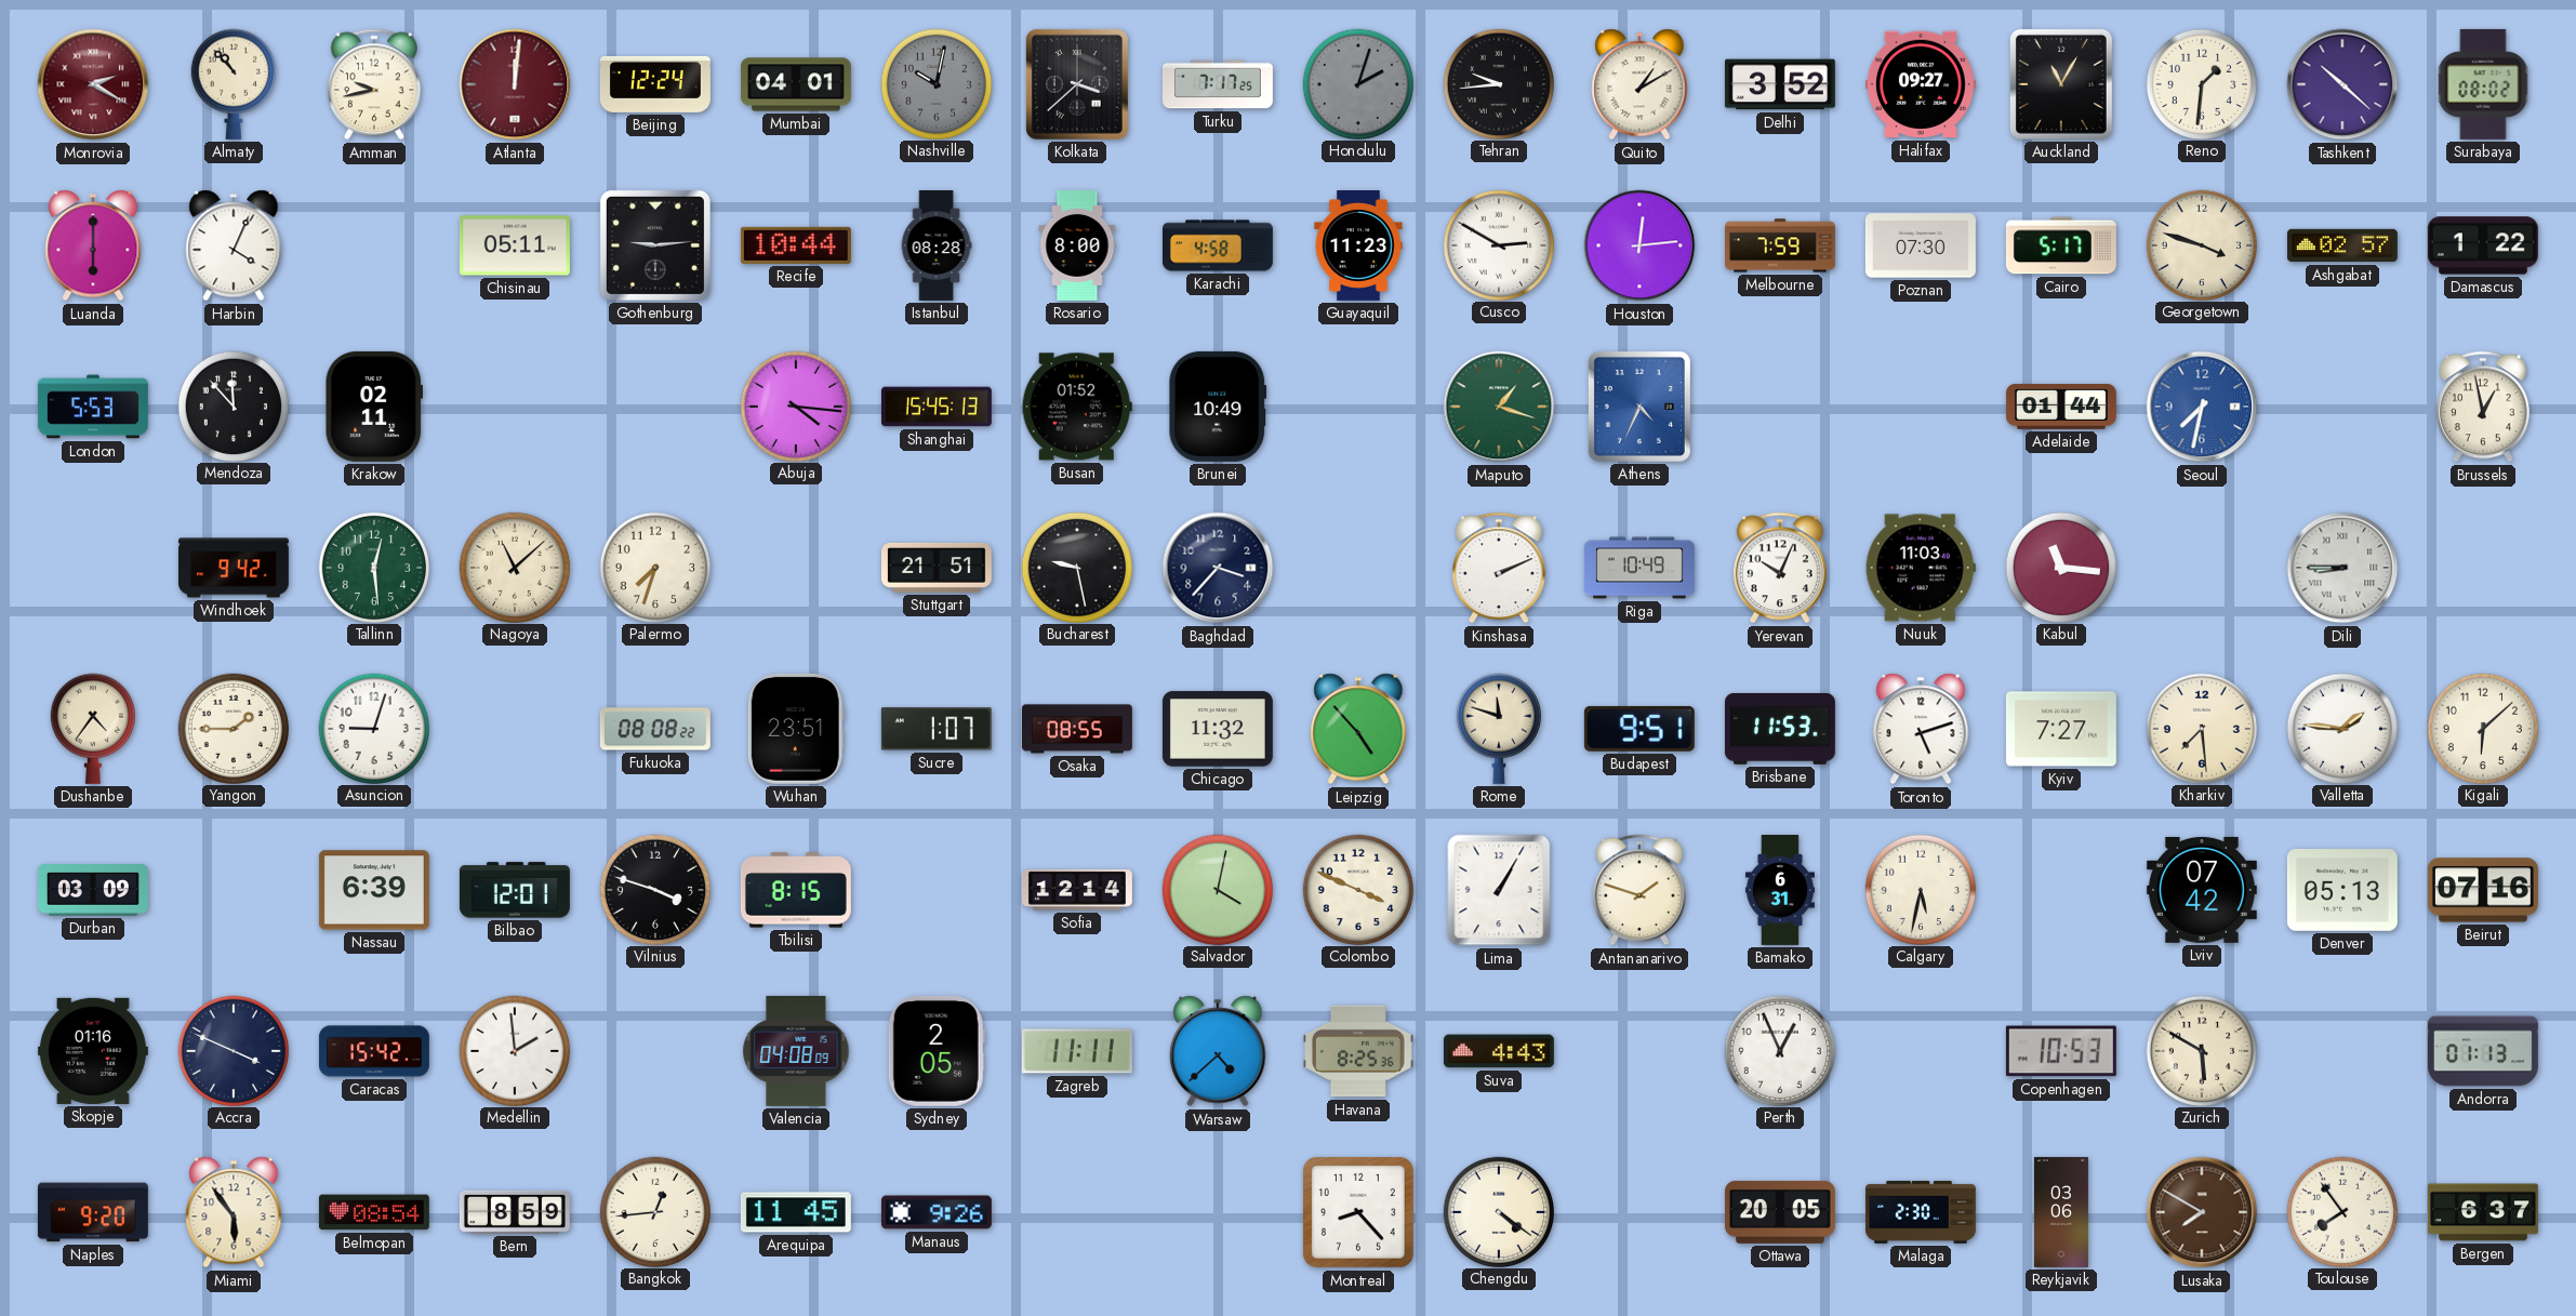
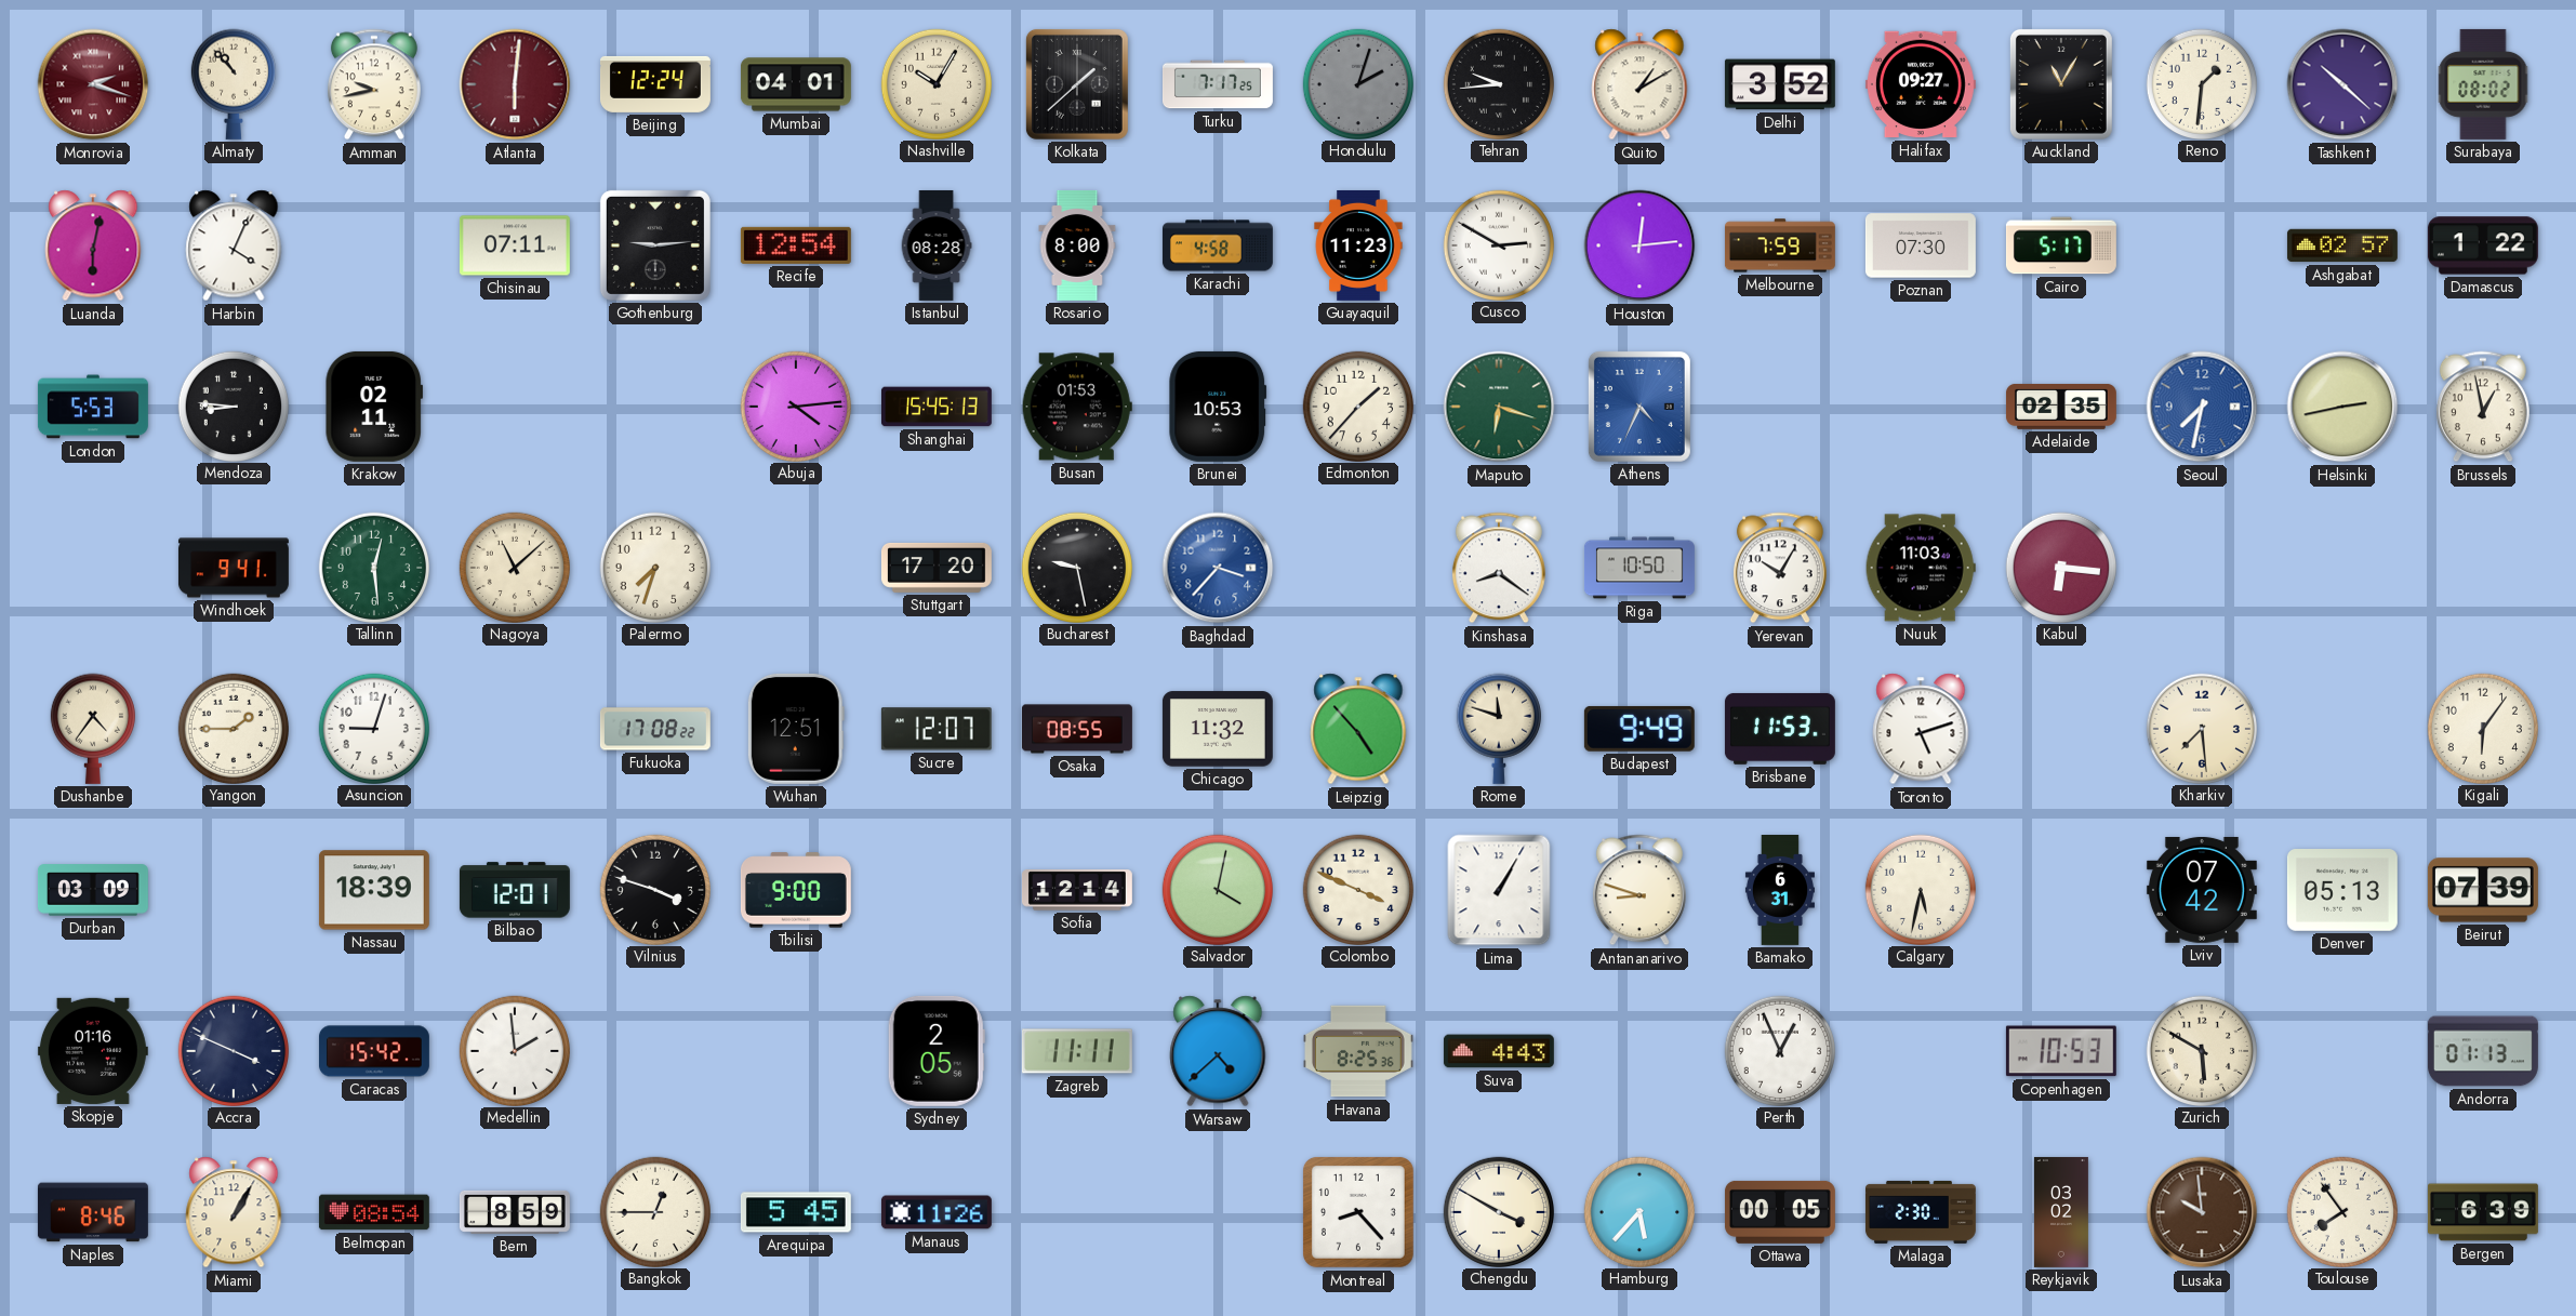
Monrovia: 2:20 -> 2:18
Atlanta: 12:01 -> 6:01
Nashville: 10:02 -> 10:05
Nashville dial: grey -> cream
Kolkata: 3:38 -> 1:38
Luanda: 6:00 -> 6:02
Chisinau: 05:11 -> 07:11
Recife: 10:44 -> 12:54
Georgetown: 3:48 -> none
Mendoza: 11:53 -> 8:46
Abuja: 4:16 -> 4:14
Busan: 01:52 -> 01:53
Brunei: 10:49 -> 10:53
Edmonton: none -> 1:37
Maputo: 1:18 -> 6:18
Adelaide: 01:44 -> 02:35
Helsinki: none -> 2:43
Windhoek: 9:42 -> 9:41
Stuttgart: 21:51 -> 17:20
Baghdad dial: navy -> blue
Kinshasa: 2:11 -> 8:21
Riga: 10:49 -> 10:50
Yerevan: 10:04 -> 10:05
Kabul: 11:16 -> 6:16
Dili: 8:45 -> none
Fukuoka: 08:08 -> 17:08
Wuhan: 23:51 -> 12:51
Sucre: 1:07 -> 12:07
Budapest: 9:51 -> 9:49
Kyiv: 7:27 -> none
Valletta: 1:46 -> none
Kigali: 6:08 -> 6:06
Nassau: 6:39 -> 18:39
Tbilisi: 8:15 -> 9:00
Antananarivo: 1:48 -> 8:48
Beirut: 07:16 -> 07:39
Valencia: 04:08 -> none
Naples: 9:20 -> 8:46
Miami: 5:54 -> 1:05
Bangkok: 12:44 -> 12:45
Arequipa: 11:45 -> 5:45
Manaus: 9:26 -> 11:26
Chengdu: 4:21 -> 3:50
Hamburg: none -> 5:37
Ottawa: 20:05 -> 00:05
Reykjavik: 03:06 -> 03:02
Lusaka: 7:50 -> 9:59
Bergen: 6:37 -> 6:39
